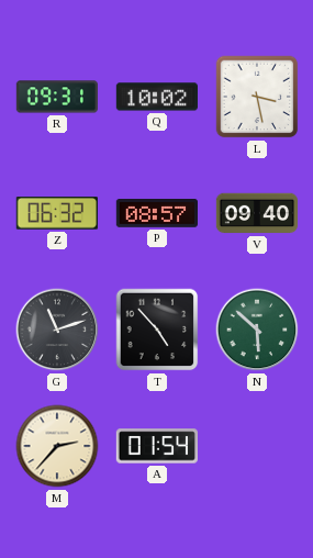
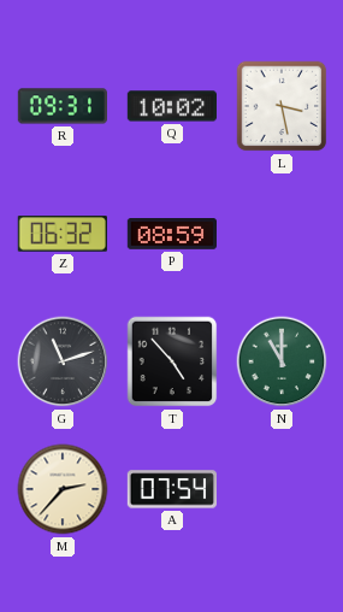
P: 08:57 -> 08:59
V: 09:40 -> none
N: 5:52 -> 11:00
A: 01:54 -> 07:54
